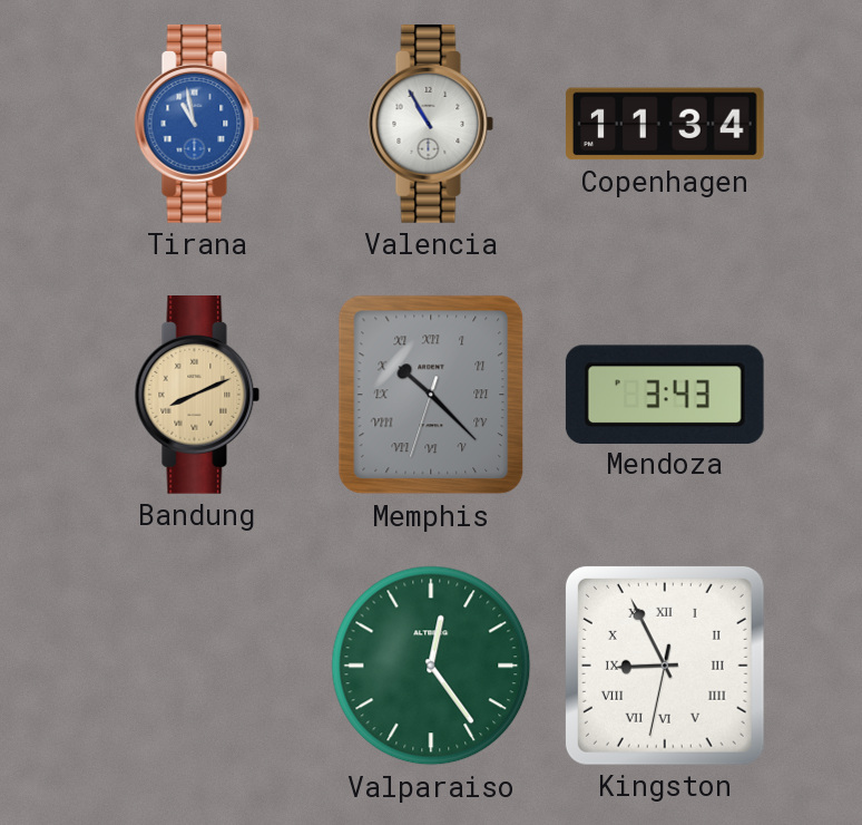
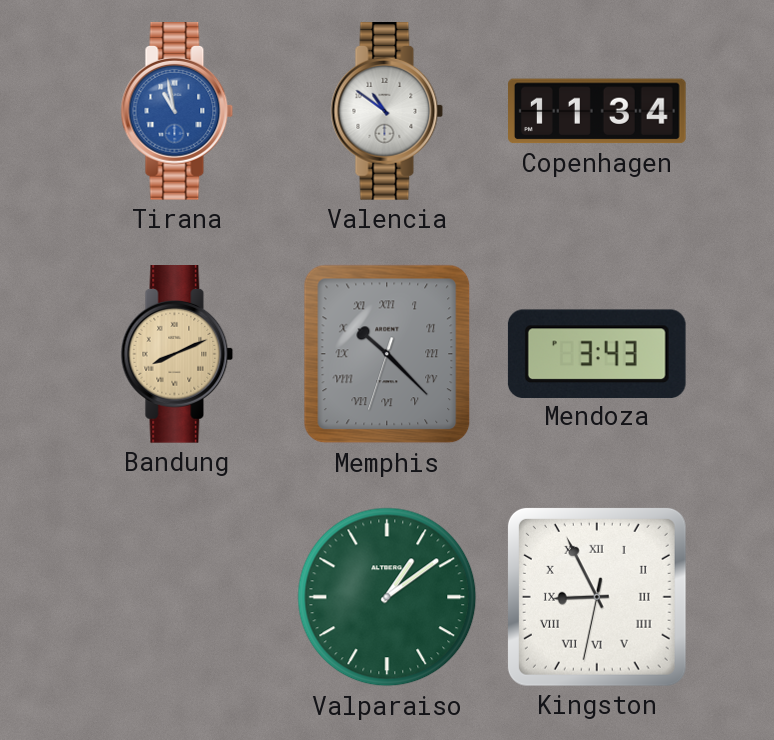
Valencia: 10:55 -> 10:51
Valparaiso: 12:24 -> 1:09
